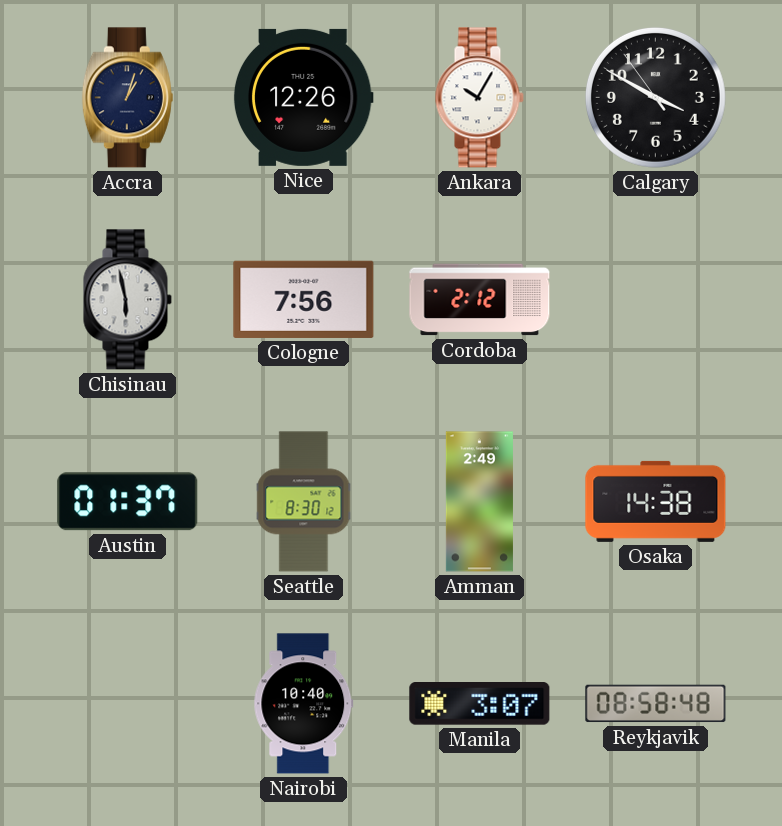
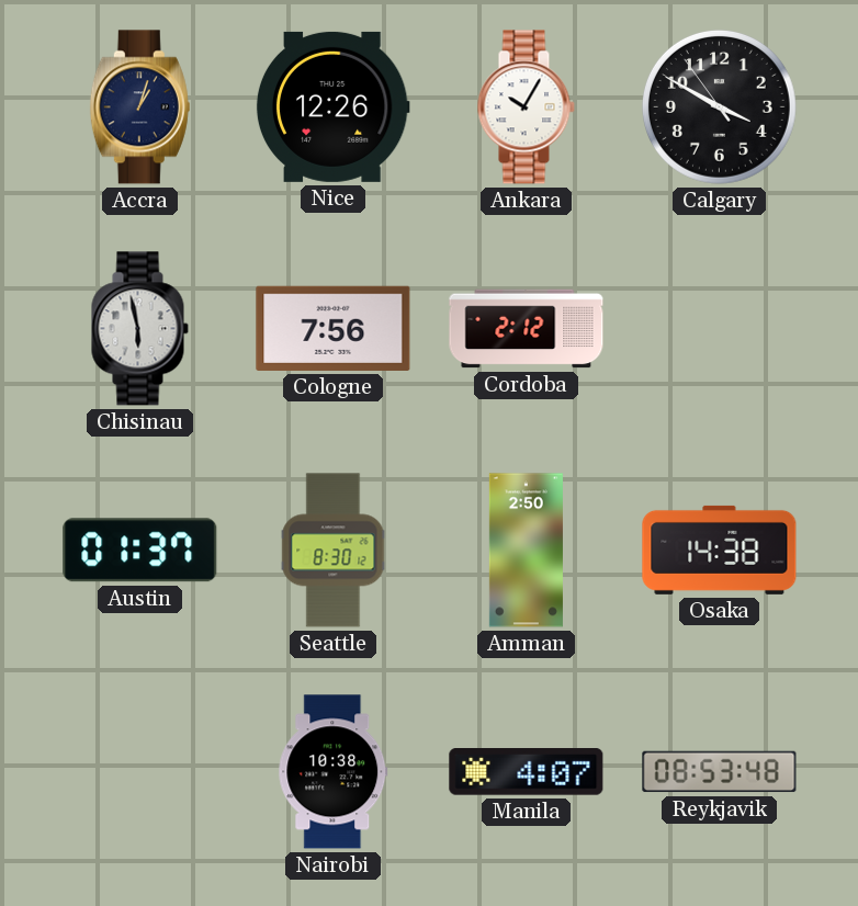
Amman: 2:49 -> 2:50
Nairobi: 10:40 -> 10:38
Manila: 3:07 -> 4:07
Reykjavik: 08:58 -> 08:53
